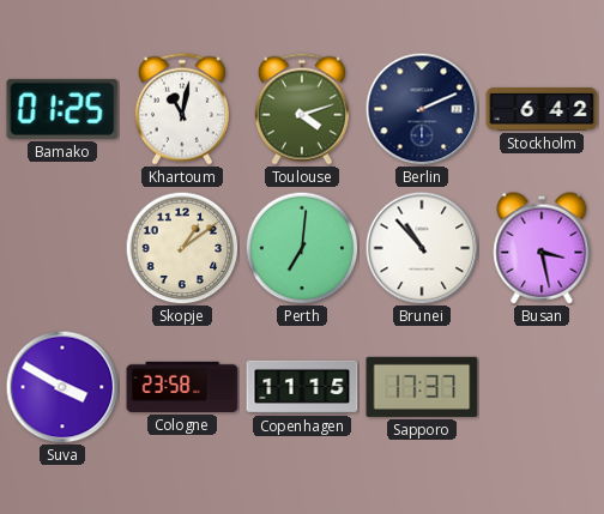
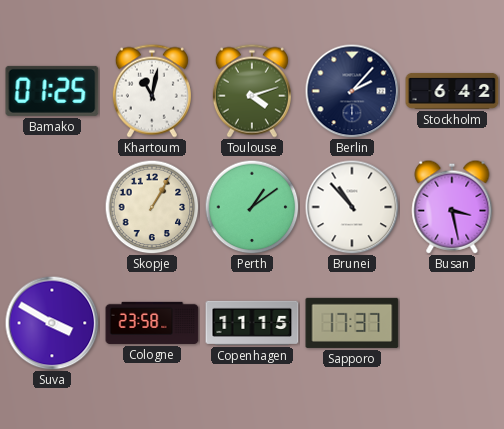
Berlin: 2:11 -> 2:07
Skopje: 1:09 -> 1:05
Perth: 7:01 -> 1:09
